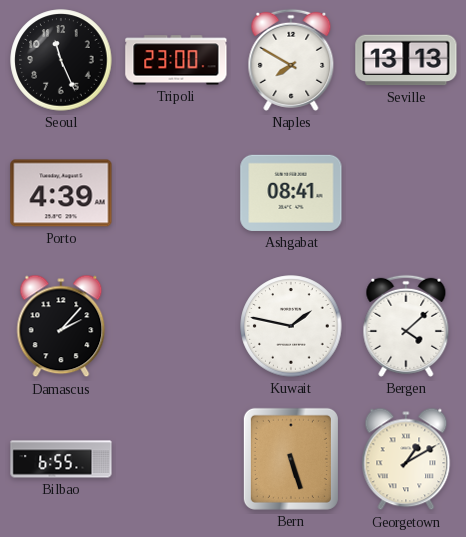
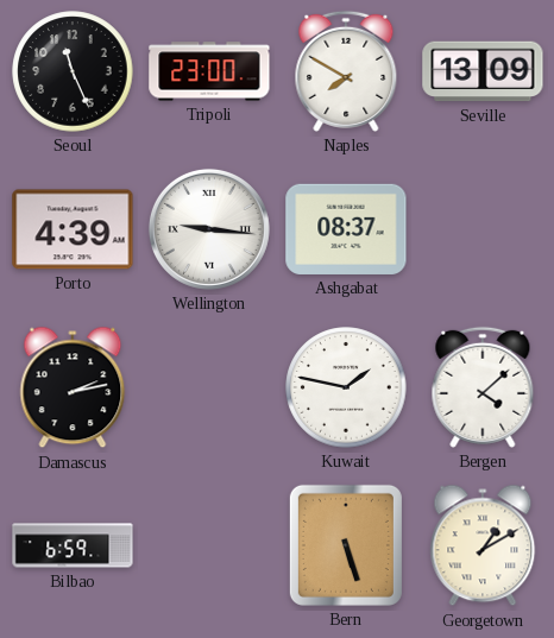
Seville: 13:13 -> 13:09
Wellington: none -> 9:16
Ashgabat: 08:41 -> 08:37
Damascus: 2:07 -> 2:13
Bilbao: 6:55 -> 6:59
